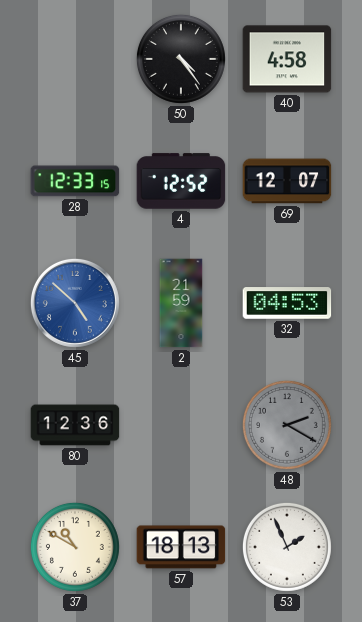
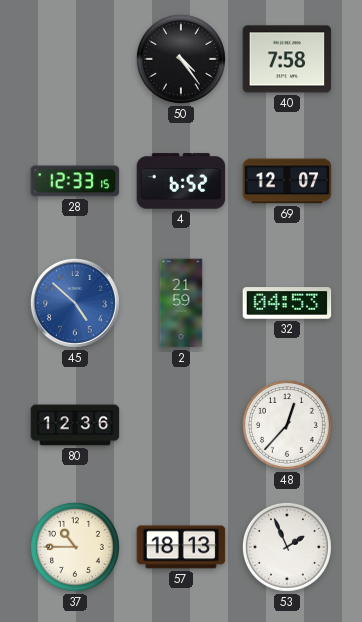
40: 4:58 -> 7:58
4: 12:52 -> 6:52
48: 2:20 -> 12:37
48 dial: grey -> white
37: 10:50 -> 10:45
